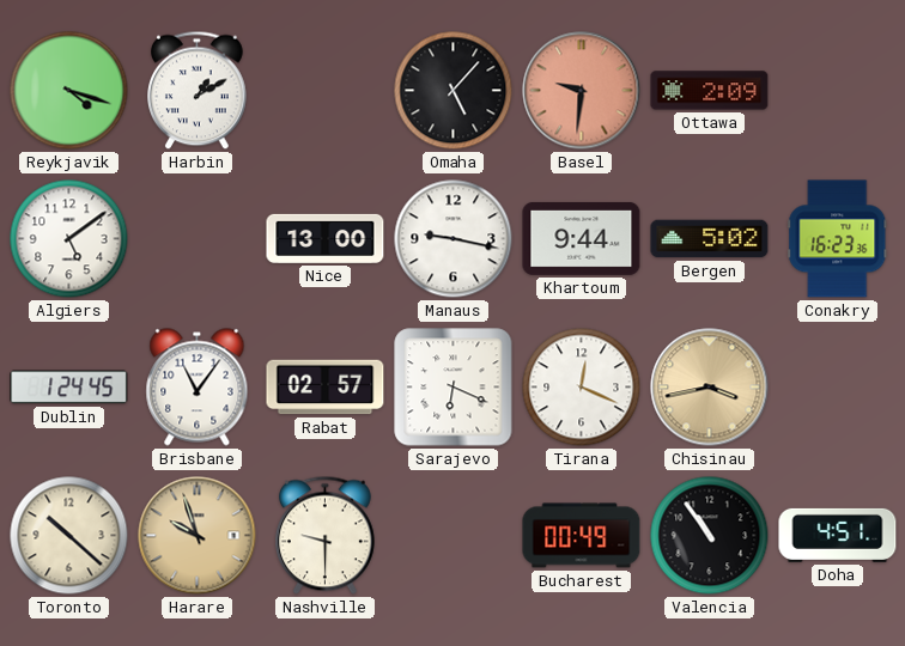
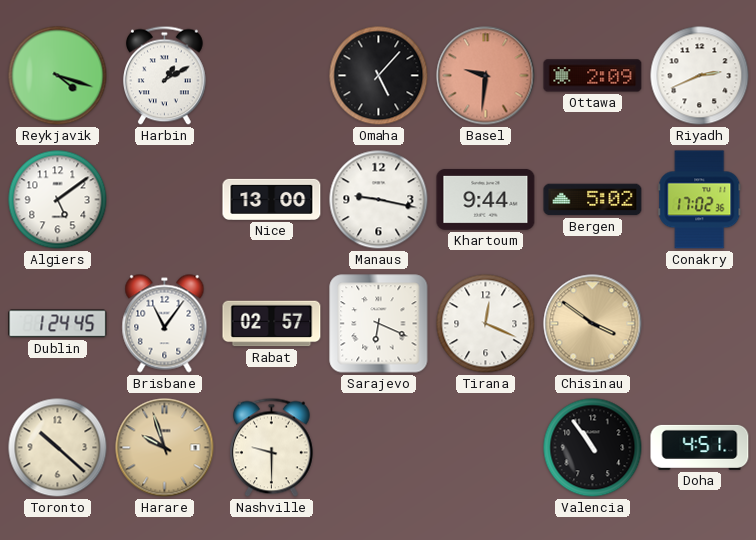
Riyadh: none -> 2:41
Conakry: 16:23 -> 17:02
Chisinau: 3:43 -> 3:51
Bucharest: 00:49 -> none
